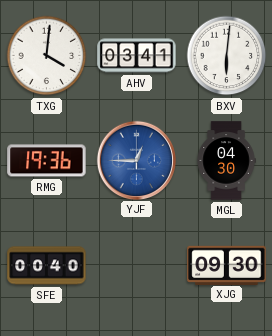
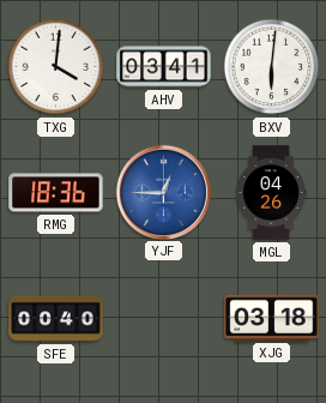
RMG: 19:36 -> 18:36
MGL: 04:30 -> 04:26
XJG: 09:30 -> 03:18
